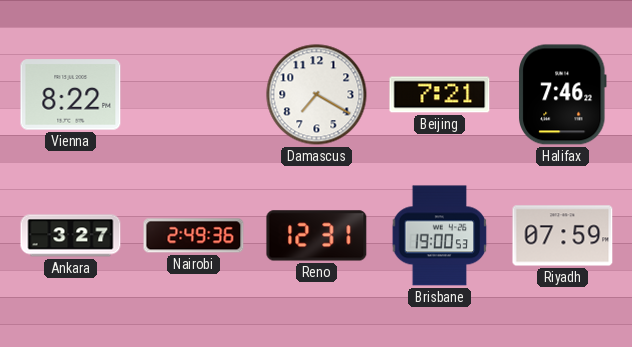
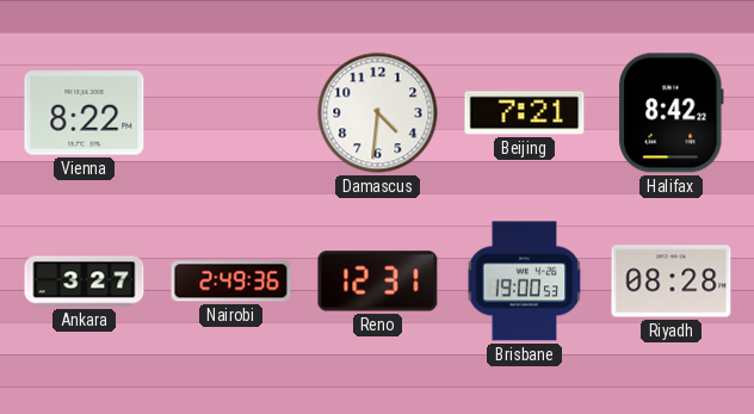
Damascus: 7:20 -> 4:31
Halifax: 7:46 -> 8:42
Riyadh: 07:59 -> 08:28
